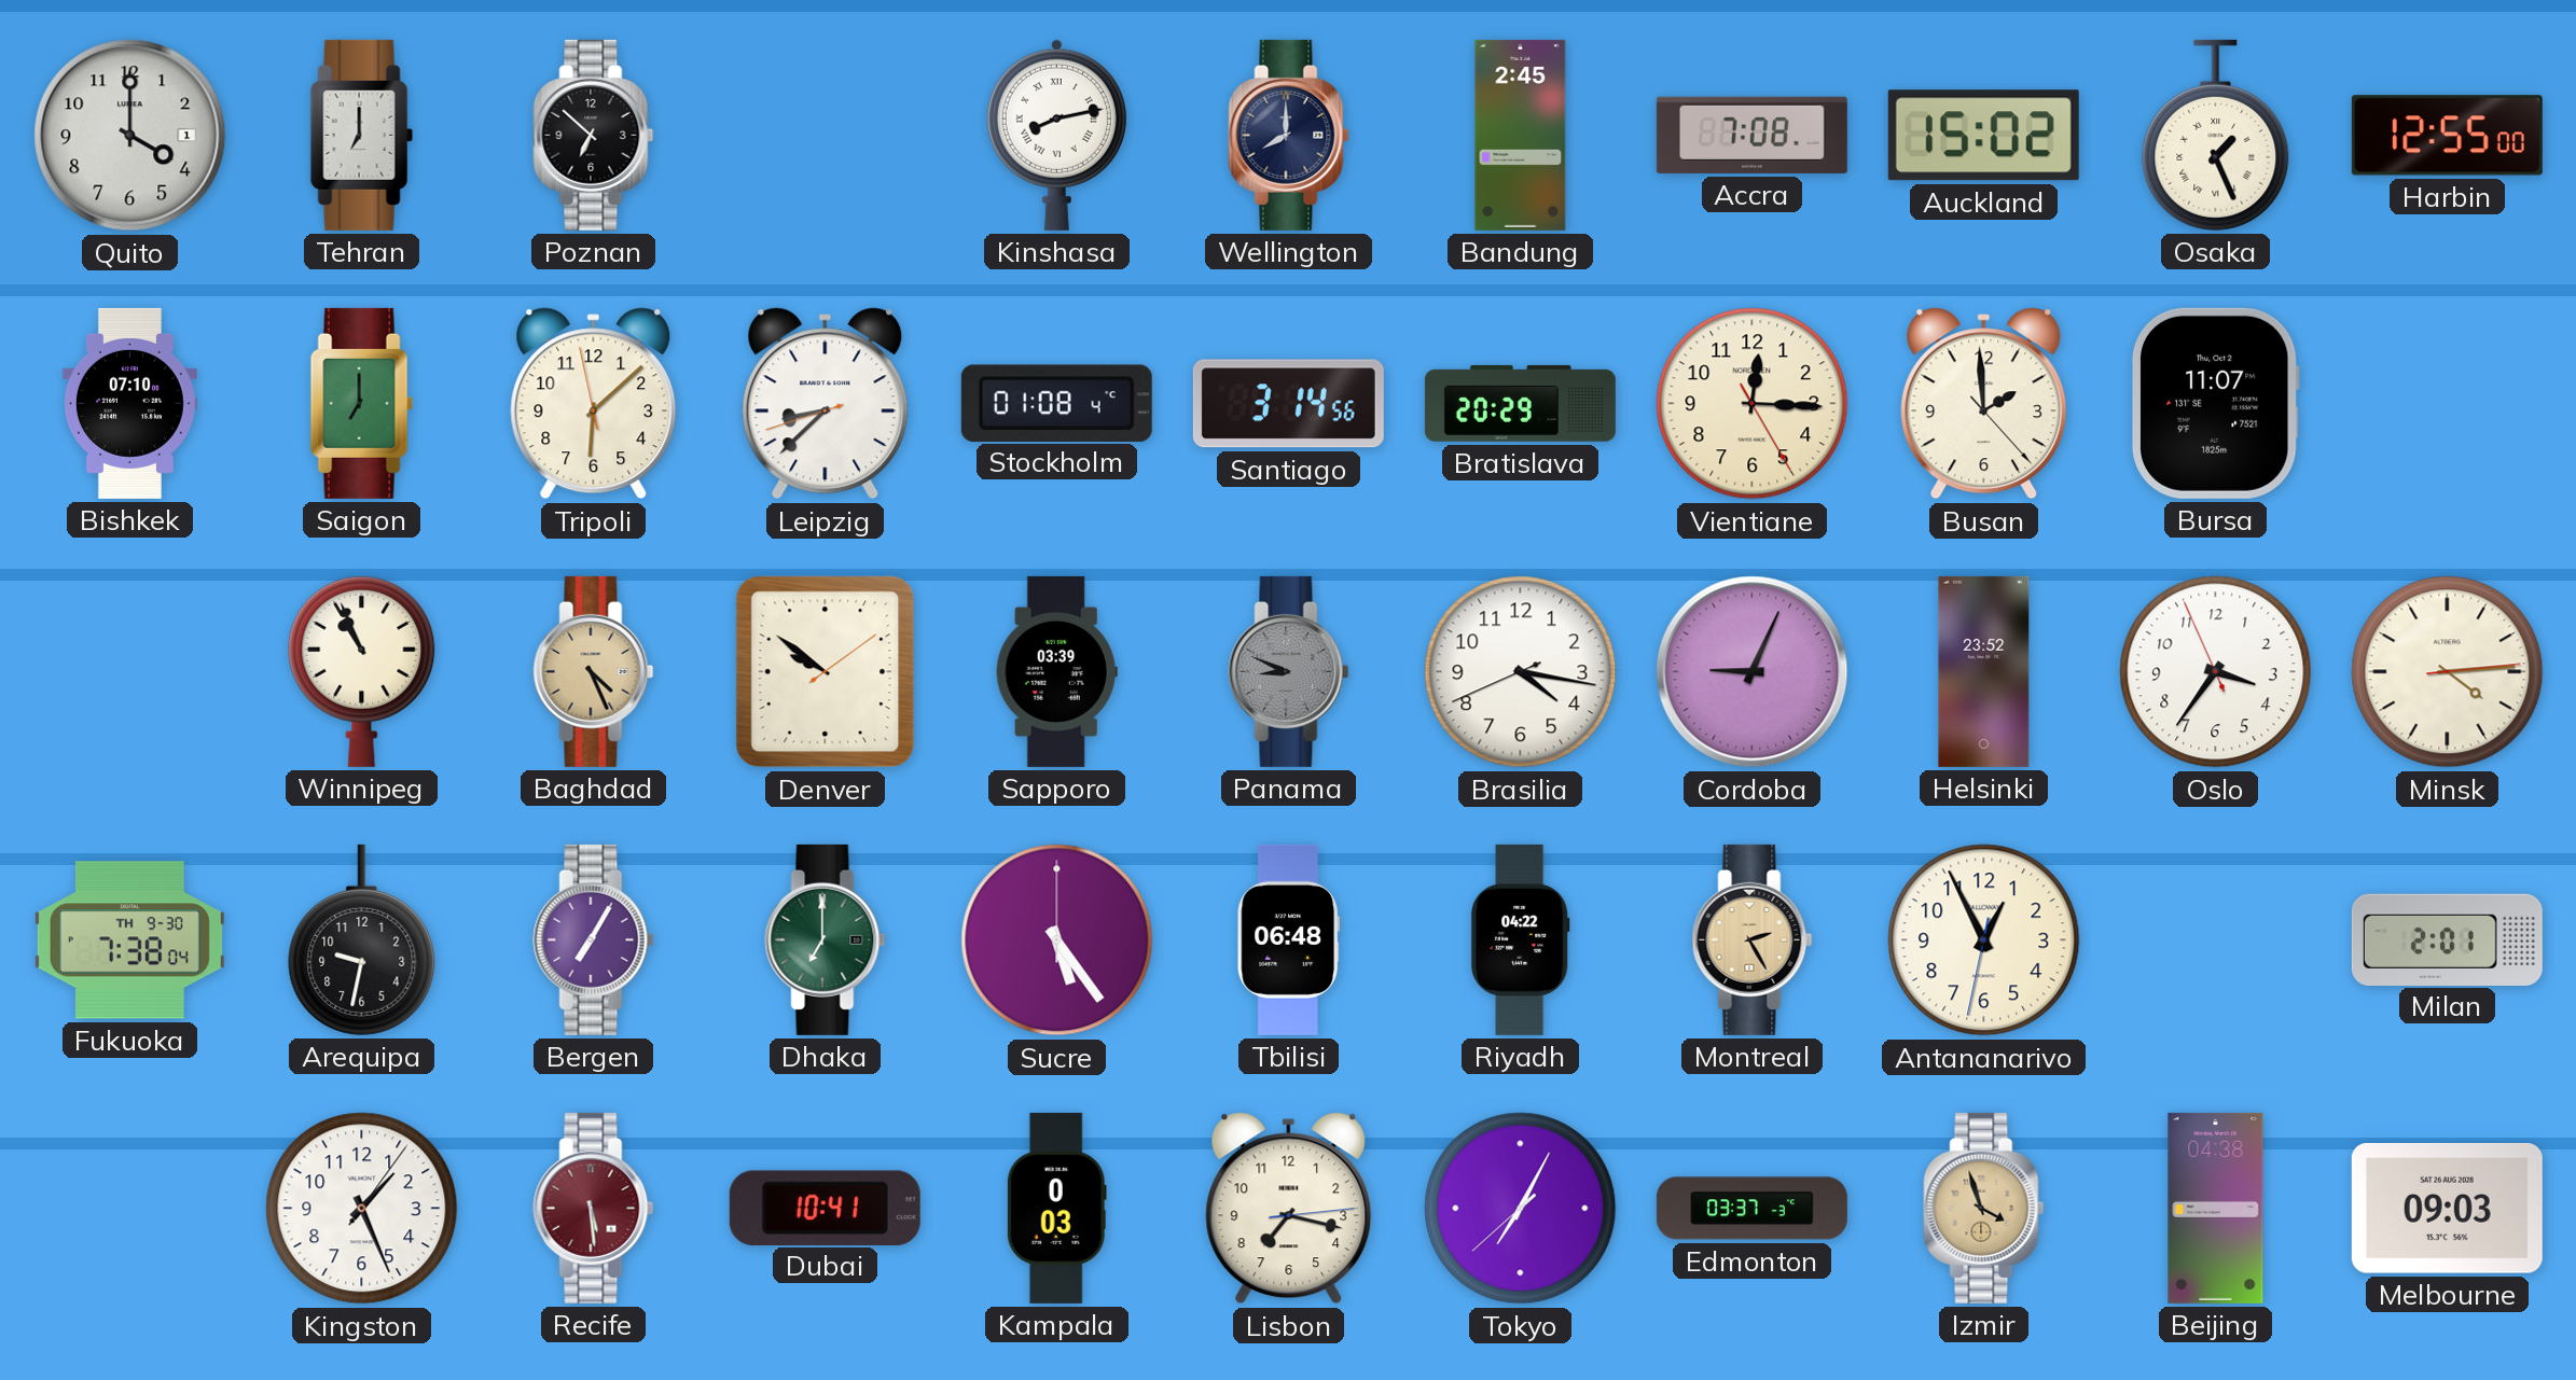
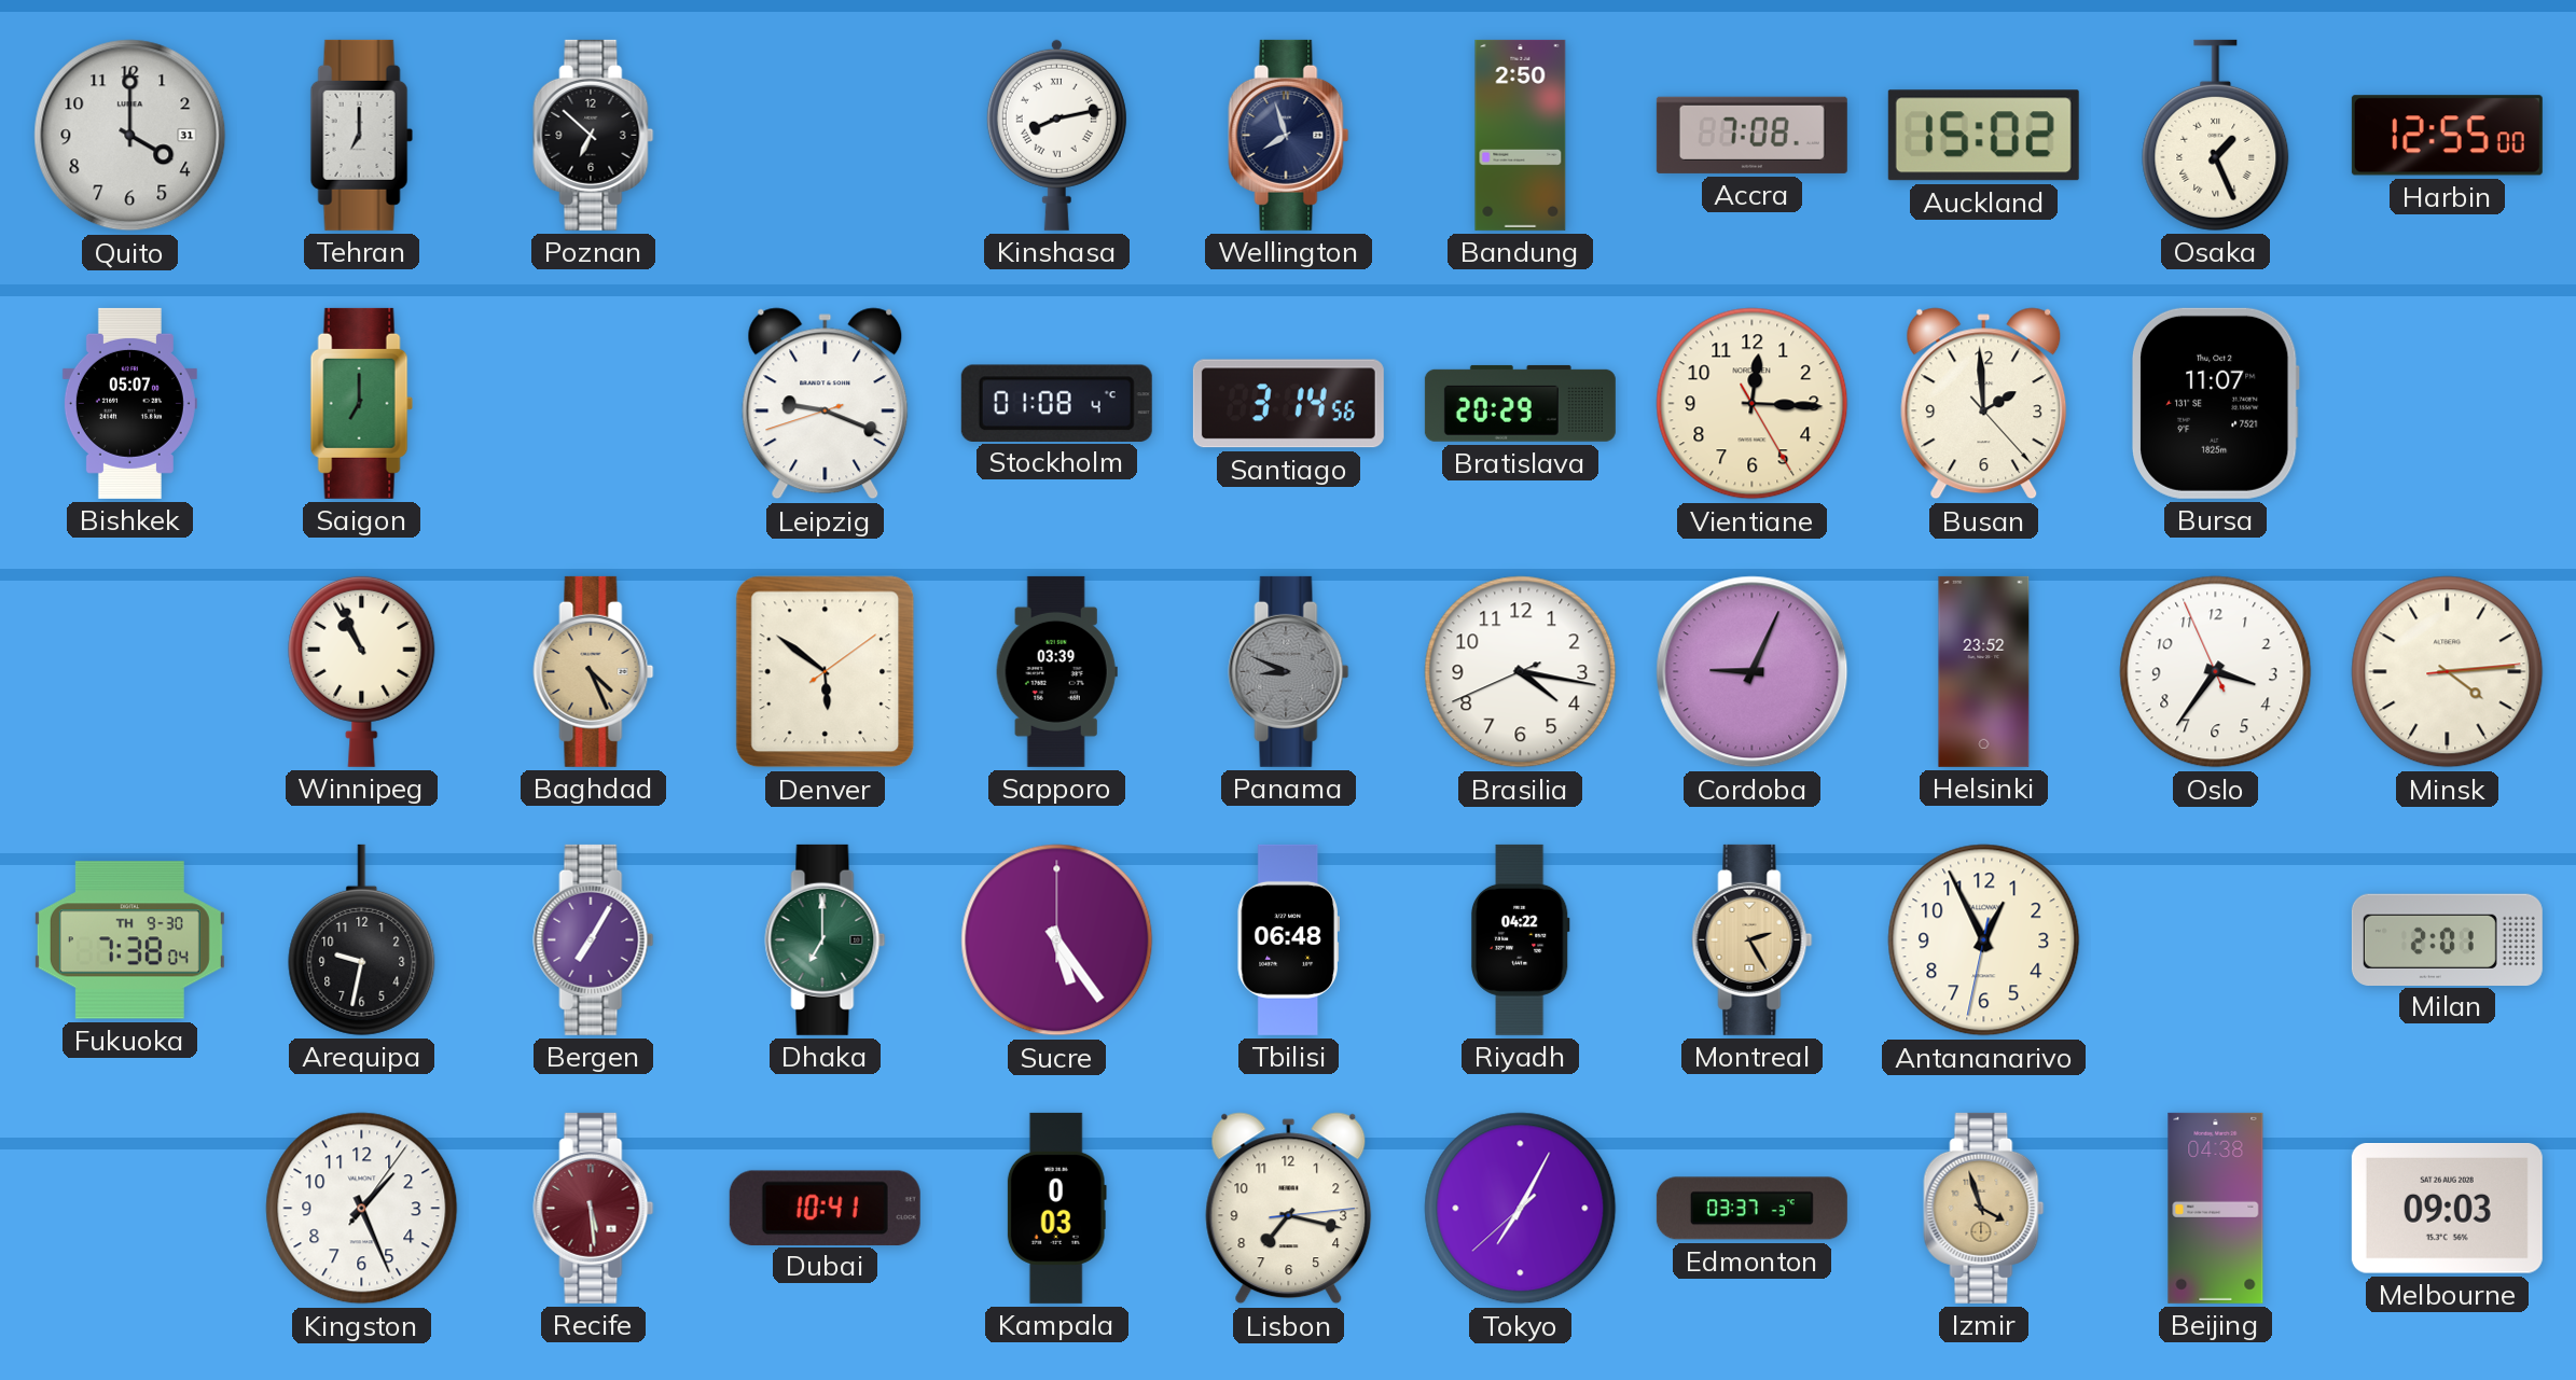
Quito date: 1 -> 31
Wellington: 8:00 -> 7:57
Bandung: 2:45 -> 2:50
Bishkek: 07:10 -> 05:07
Tripoli: 6:07 -> none
Leipzig: 8:37 -> 9:18
Denver: 9:51 -> 5:51
